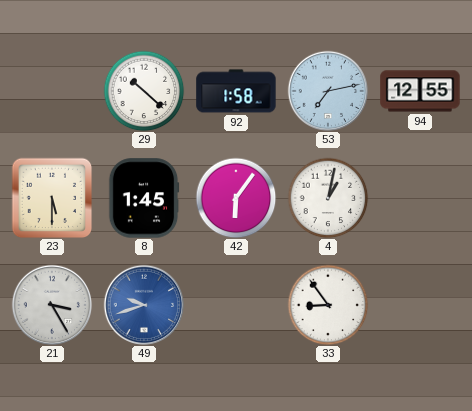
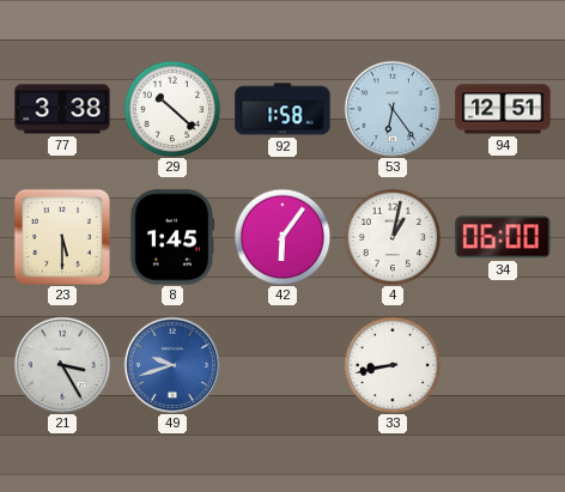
77: none -> 3:38
53: 7:13 -> 6:24
94: 12:55 -> 12:51
34: none -> 06:00
33: 8:54 -> 8:43
